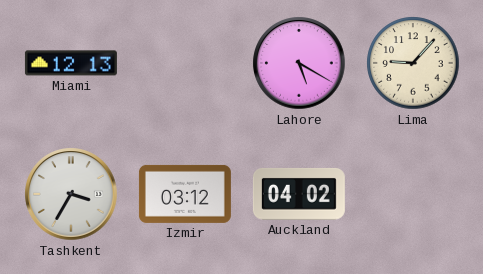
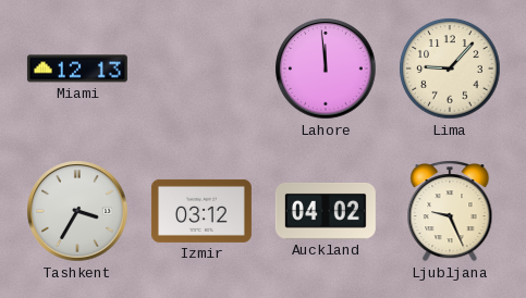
Lahore: 5:20 -> 11:59
Ljubljana: none -> 9:26
